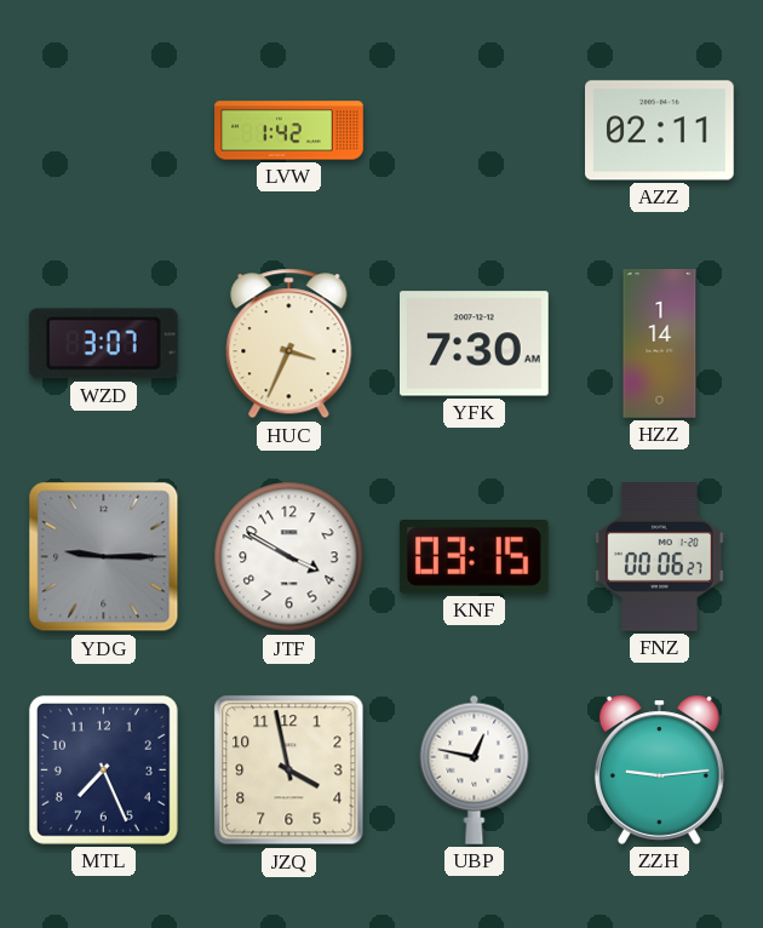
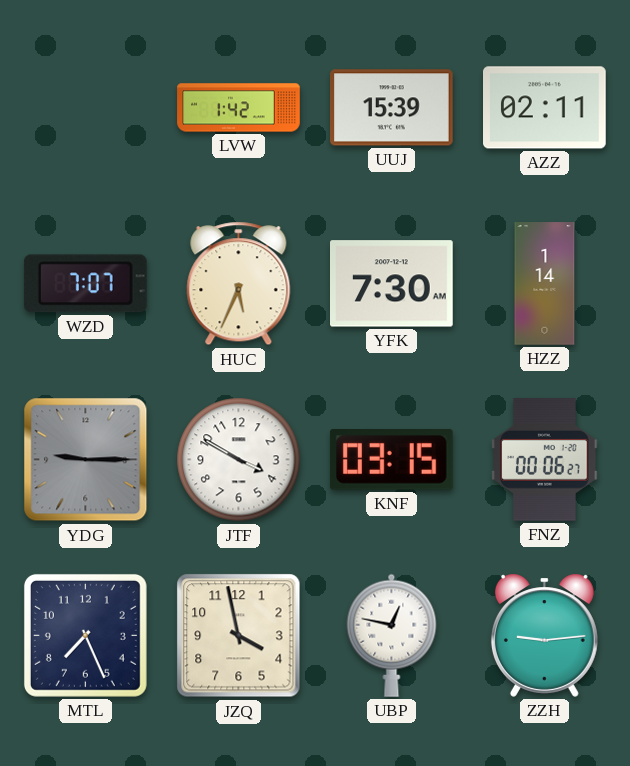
UUJ: none -> 15:39
WZD: 3:07 -> 7:07
HUC: 3:34 -> 5:34
